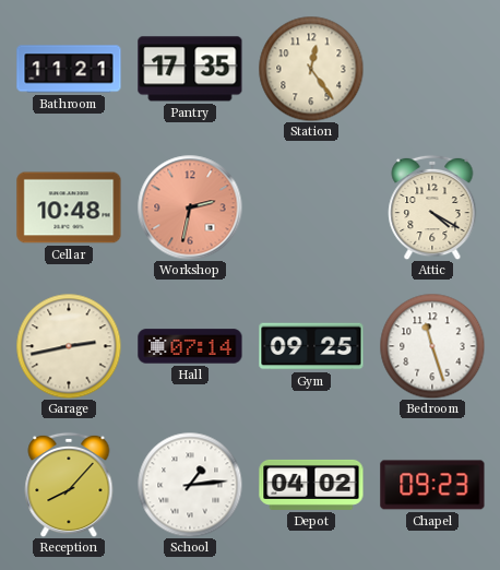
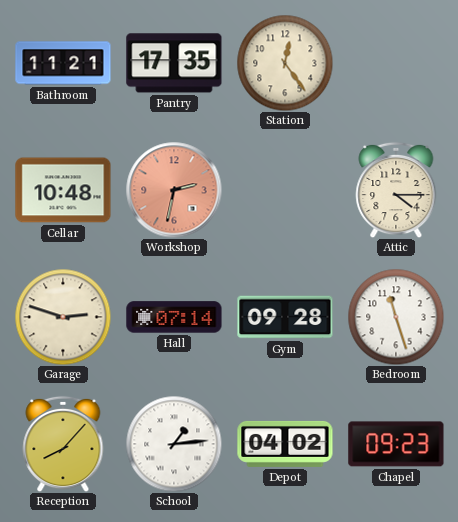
Attic: 4:20 -> 4:15
Garage: 2:43 -> 2:48
Gym: 09:25 -> 09:28
